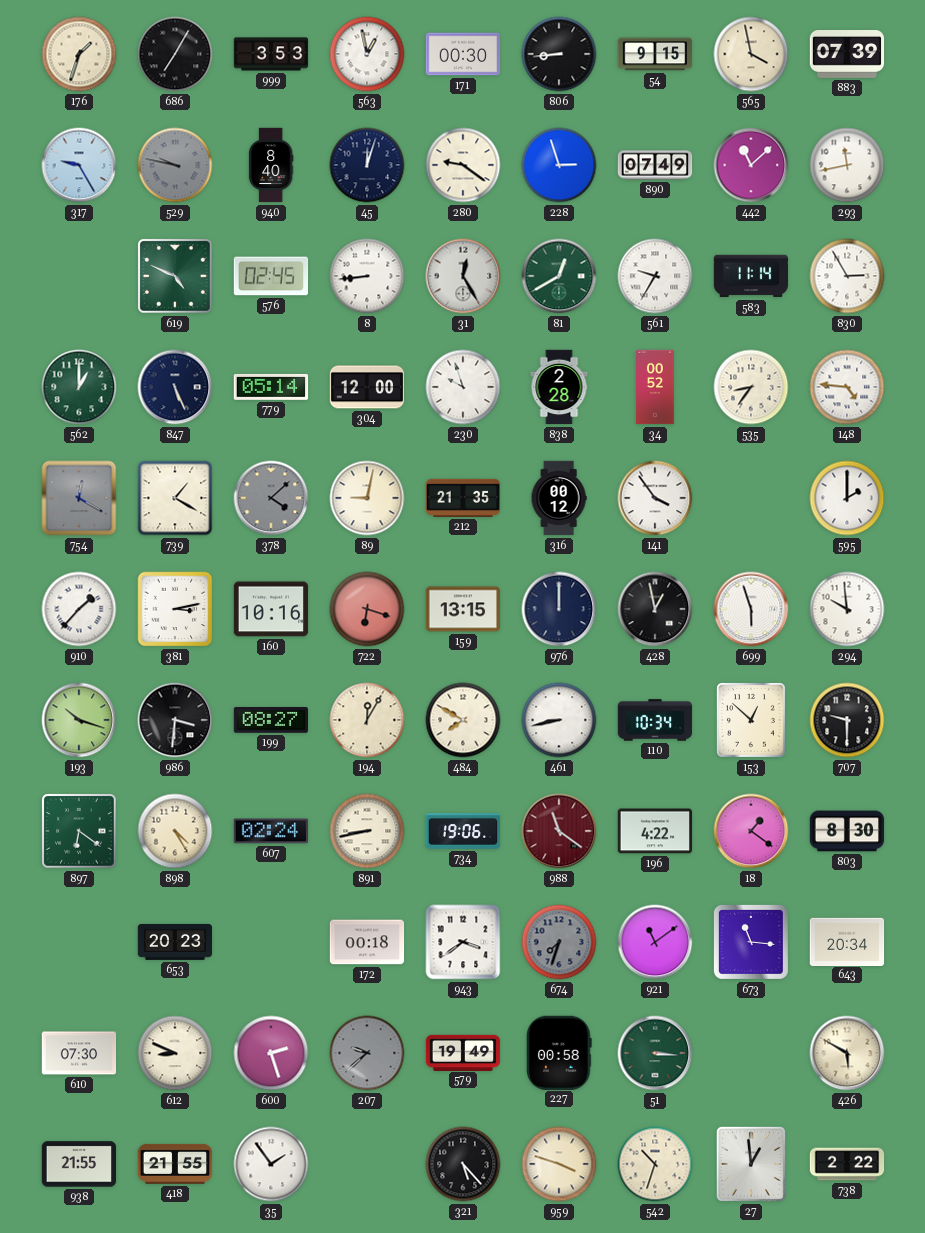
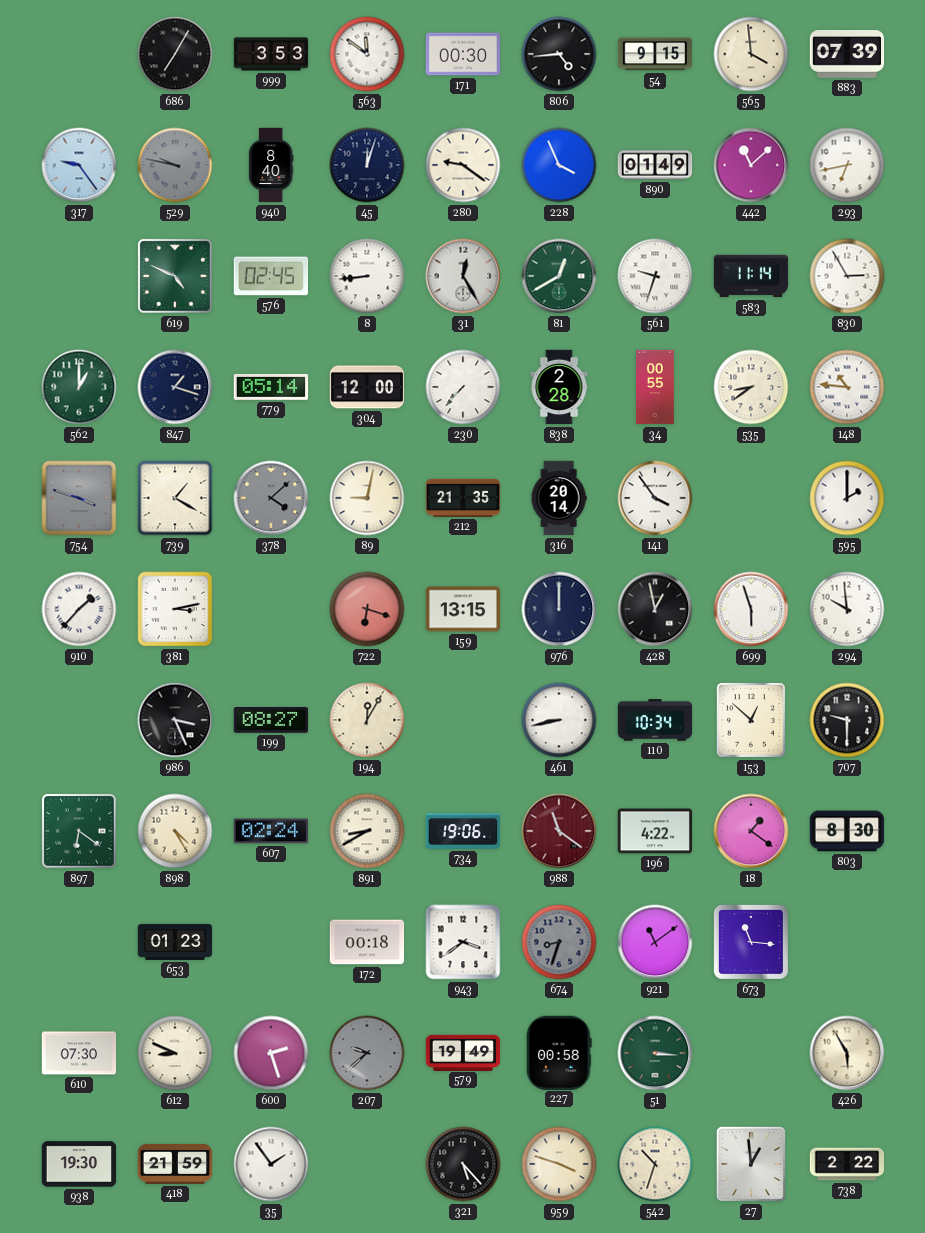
176: 1:33 -> none
563: 12:58 -> 11:51
806: 8:44 -> 4:44
565: 3:58 -> 3:59
317: 9:25 -> 9:24
228: 2:57 -> 3:56
890: 07:49 -> 01:49
293: 11:43 -> 6:43
561: 9:35 -> 9:33
847: 5:26 -> 1:18
230: 9:57 -> 7:37
34: 00:52 -> 00:55
535: 8:36 -> 8:39
148: 4:46 -> 10:46
754: 12:20 -> 3:48
316: 00:12 -> 20:14
160: 10:16 -> none
193: 10:18 -> none
986: 3:31 -> 3:26
484: 7:50 -> none
891: 8:43 -> 8:40
653: 20:23 -> 01:23
674: 7:33 -> 8:33
643: 20:34 -> none
426: 5:50 -> 5:55
938: 21:55 -> 19:30
418: 21:55 -> 21:59
